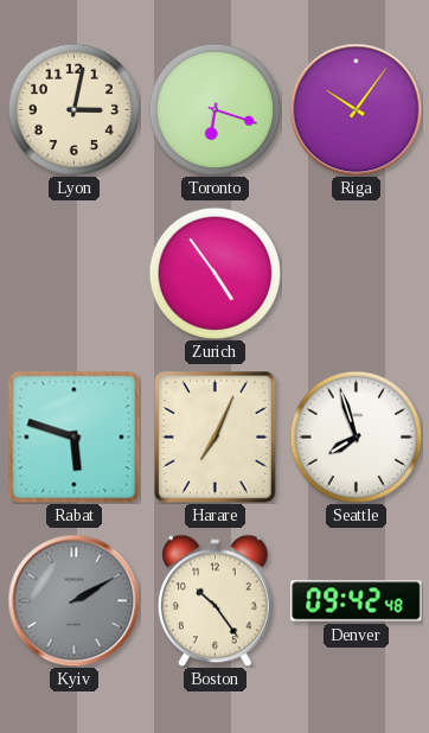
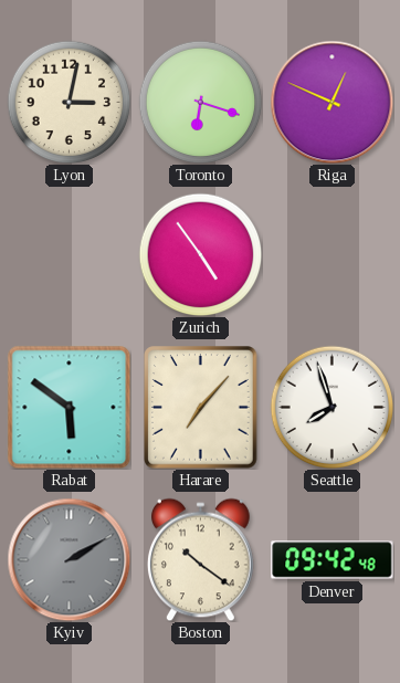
Riga: 10:06 -> 12:49
Rabat: 5:48 -> 5:51
Harare: 7:04 -> 7:07
Boston: 10:24 -> 10:21
